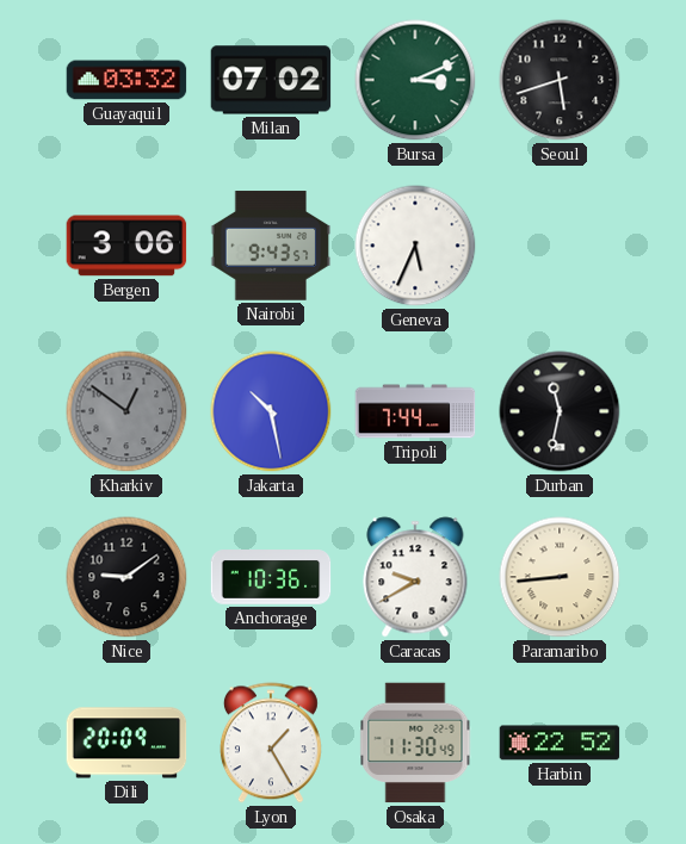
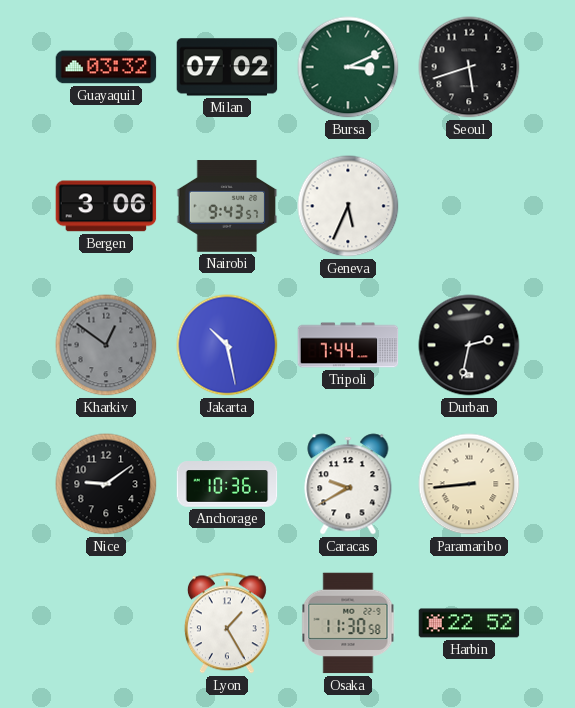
Durban: 11:32 -> 2:32
Dili: 20:09 -> none
Osaka: 11:30:49 -> 11:30:58
